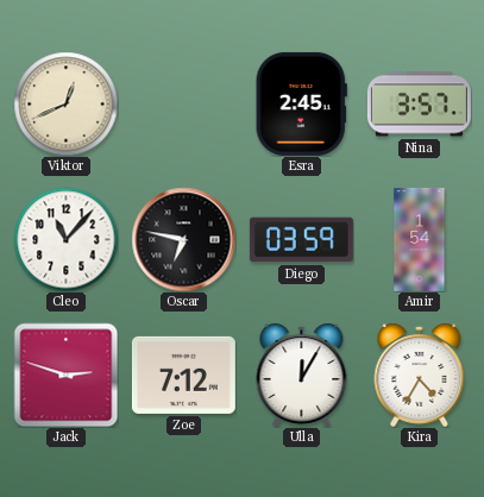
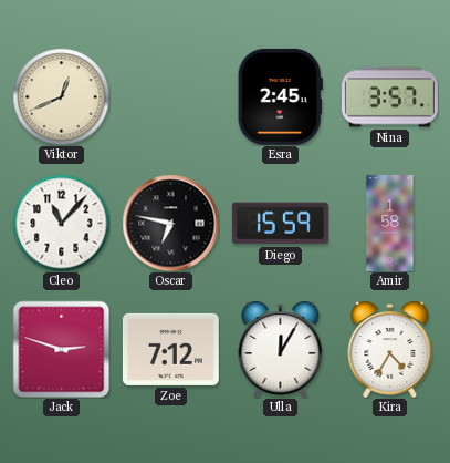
Diego: 03:59 -> 15:59
Amir: 1:54 -> 1:58
